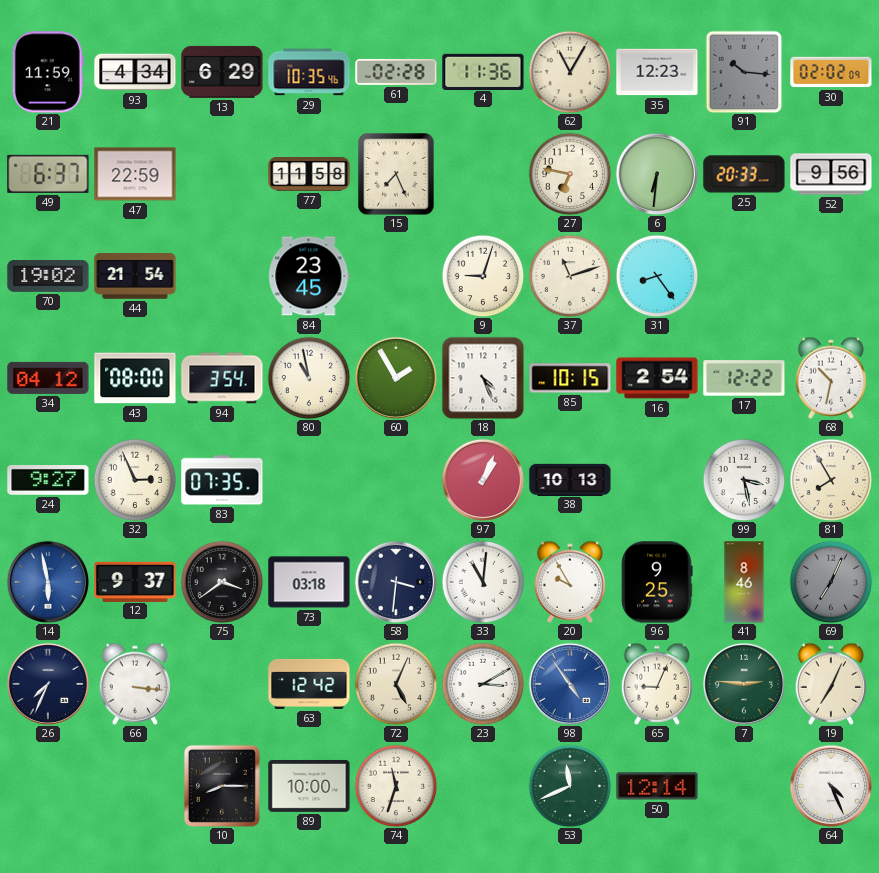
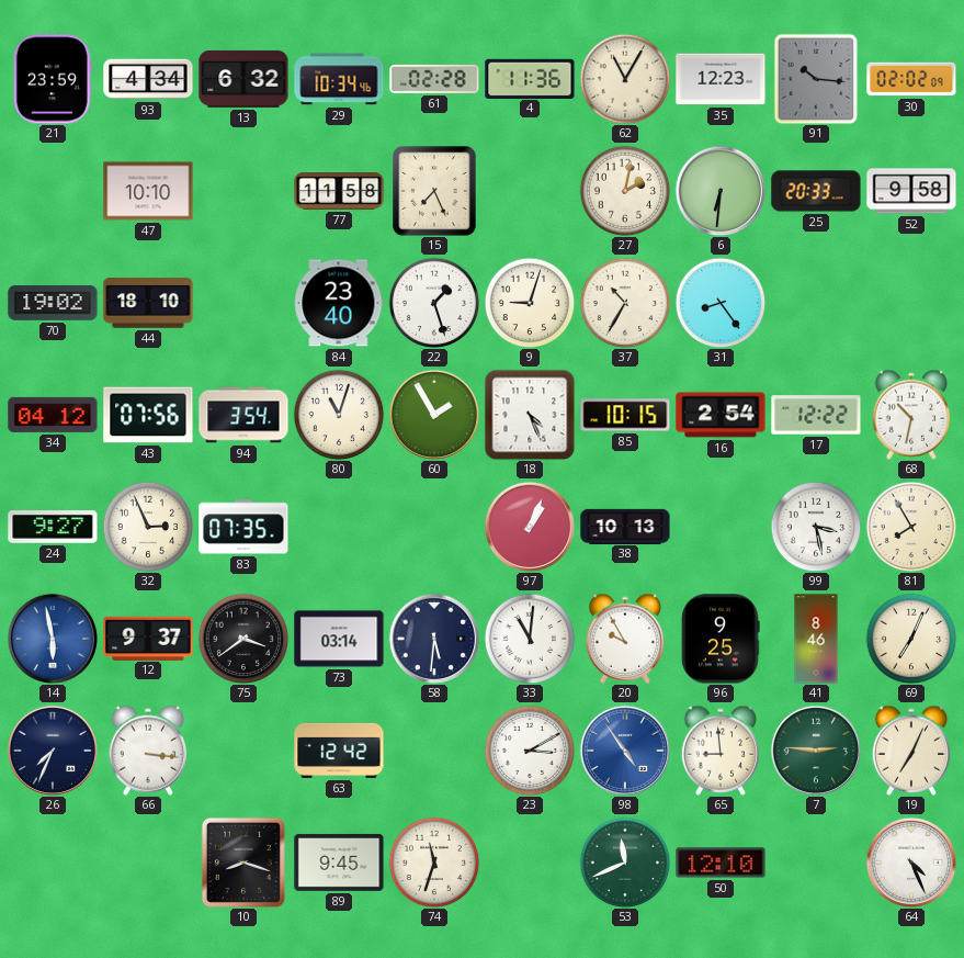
21: 11:59 -> 23:59
13: 6:29 -> 6:32
29: 10:35 -> 10:34
49: 6:37 -> none
47: 22:59 -> 10:10
27: 6:47 -> 2:02
52: 9:56 -> 9:58
44: 21:54 -> 18:10
84: 23:45 -> 23:40
22: none -> 1:27
37: 11:12 -> 10:35
43: 08:00 -> 07:56
80: 10:58 -> 11:03
73: 03:18 -> 03:14
58: 3:31 -> 5:31
69 dial: grey -> cream
72: 5:04 -> none
65: 9:04 -> 8:59
10: 8:15 -> 8:18
89: 10:00 -> 9:45
50: 12:14 -> 12:10
